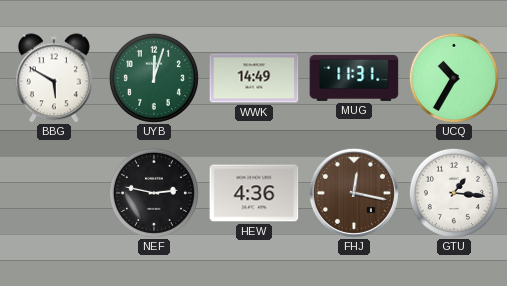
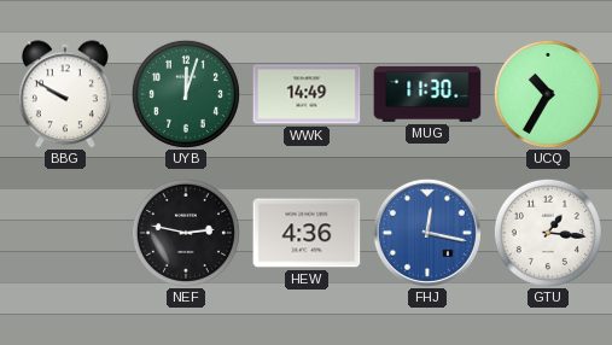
BBG: 5:50 -> 9:50
MUG: 11:31 -> 11:30
FHJ dial: brown -> blue
